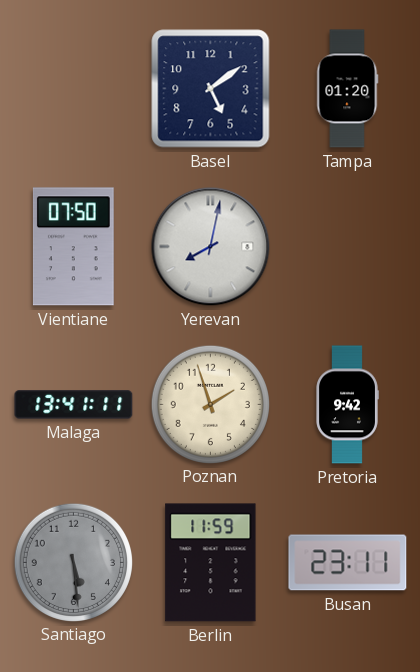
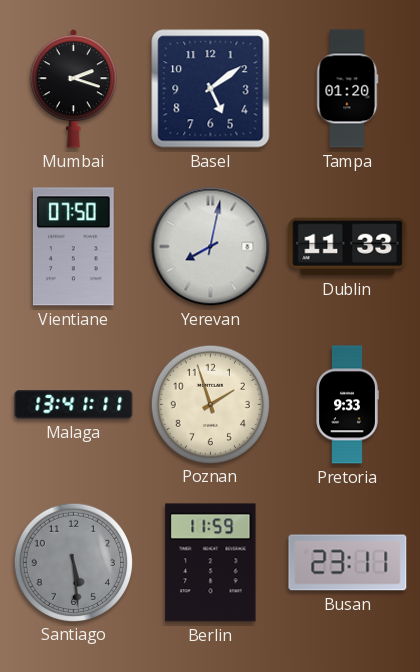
Mumbai: none -> 2:18
Dublin: none -> 11:33
Pretoria: 9:42 -> 9:33
